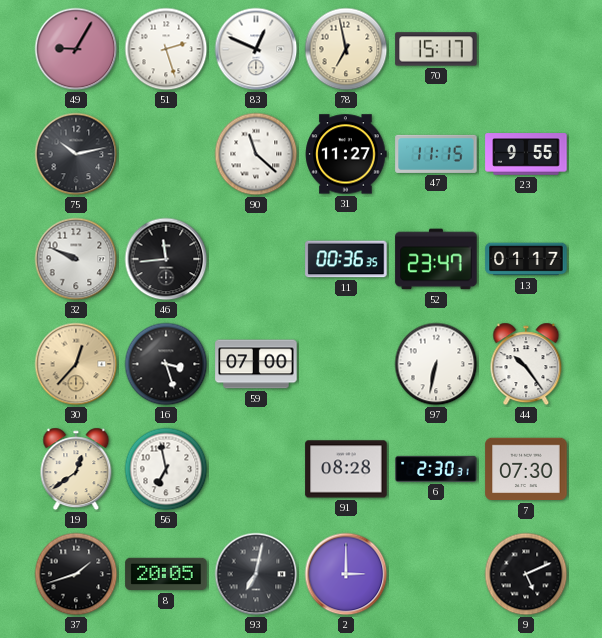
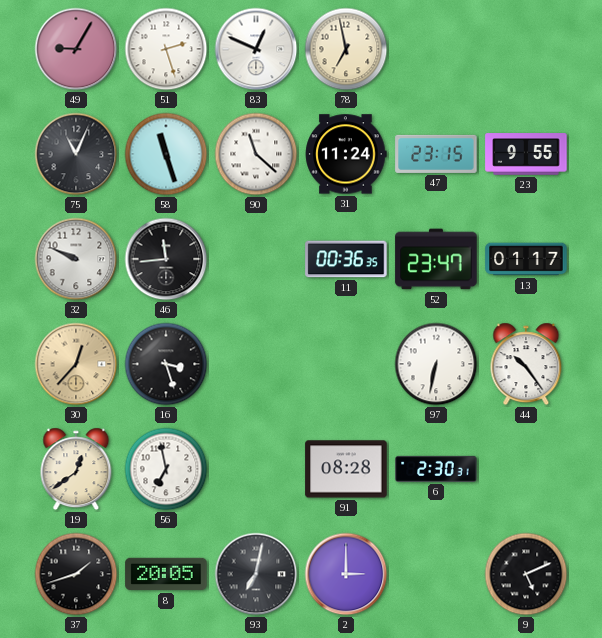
70: 15:17 -> none
75: 10:13 -> 11:04
58: none -> 11:27
31: 11:27 -> 11:24
47: 11:15 -> 23:15
59: 07:00 -> none
7: 07:30 -> none
